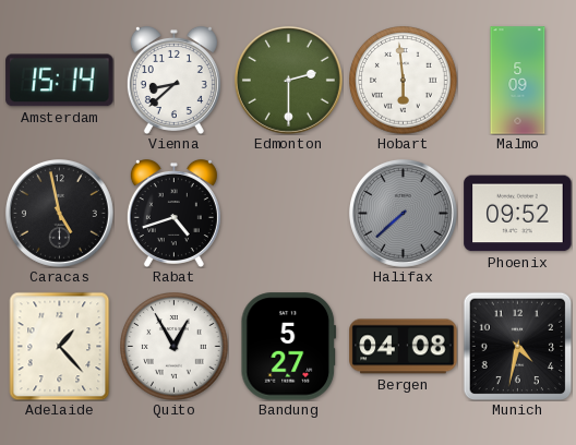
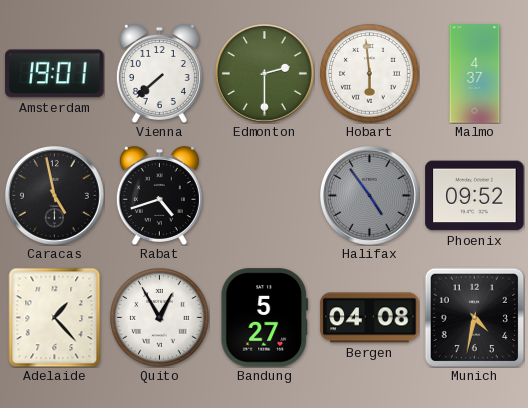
Amsterdam: 15:14 -> 19:01
Vienna: 8:38 -> 7:38
Malmo: 5:09 -> 4:37
Halifax: 7:38 -> 4:54
